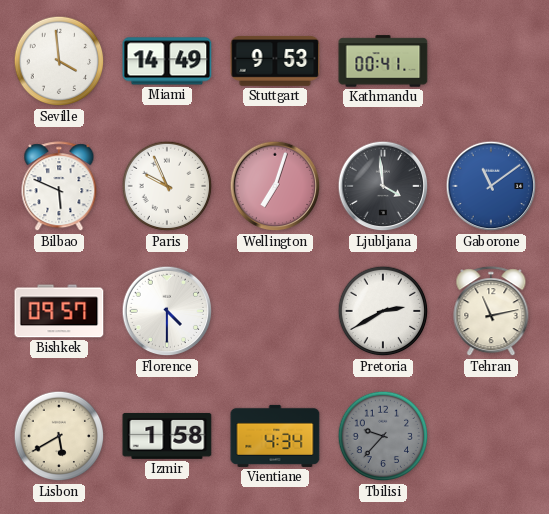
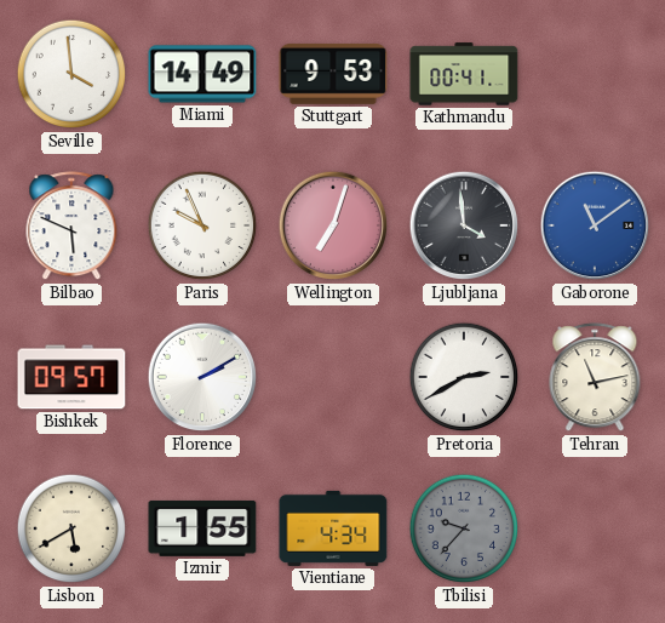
Florence: 4:30 -> 2:10
Izmir: 1:58 -> 1:55
